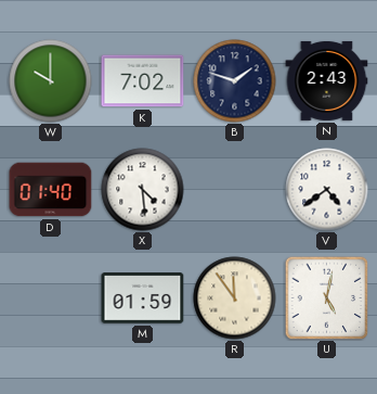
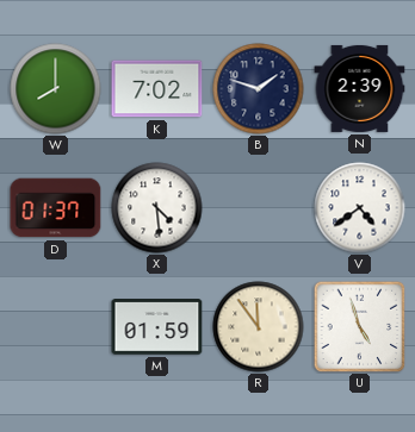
W: 10:00 -> 8:00
N: 2:43 -> 2:39
D: 01:40 -> 01:37
U: 5:02 -> 4:57
